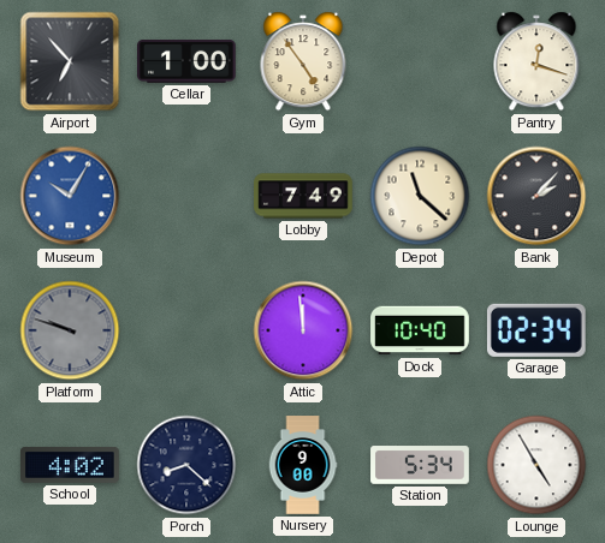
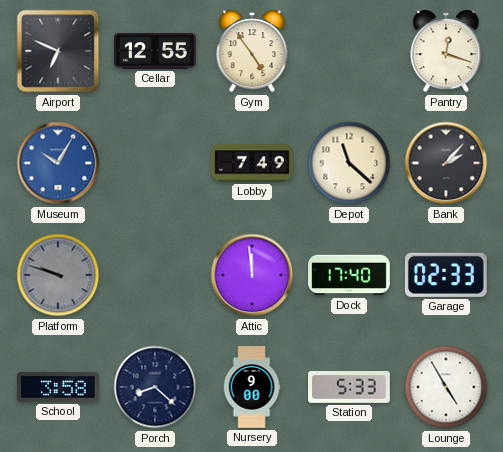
Airport: 6:53 -> 6:49
Cellar: 1:00 -> 12:55
Dock: 10:40 -> 17:40
Garage: 02:34 -> 02:33
School: 4:02 -> 3:58
Station: 5:34 -> 5:33
